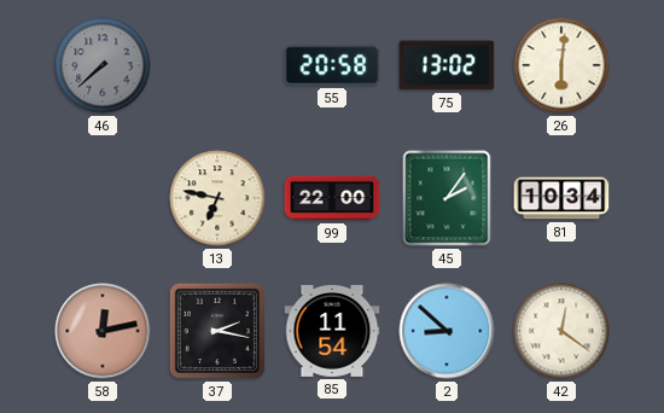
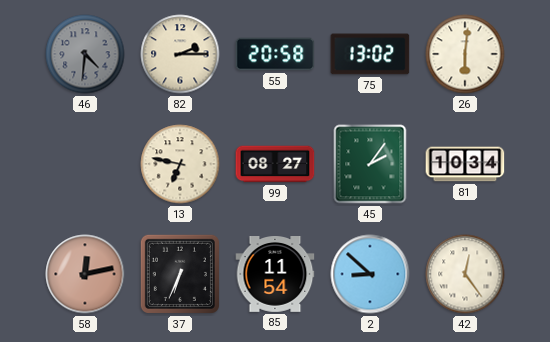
46: 7:38 -> 4:31
82: none -> 2:15
99: 22:00 -> 08:27
37: 2:17 -> 6:34
42: 12:21 -> 12:24
